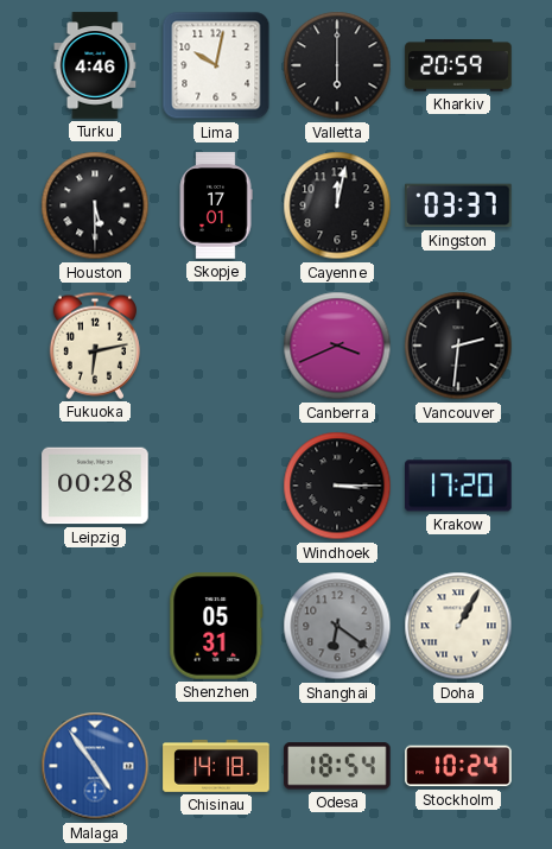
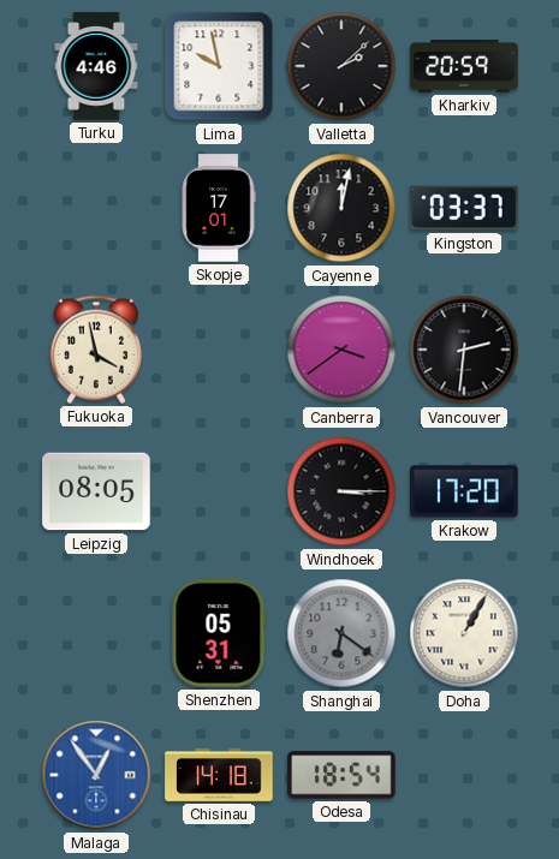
Lima: 10:02 -> 9:58
Valletta: 6:00 -> 2:08
Houston: 5:30 -> none
Fukuoka: 6:13 -> 3:58
Canberra: 3:41 -> 3:39
Leipzig: 00:28 -> 08:05
Malaga: 4:54 -> 12:54
Stockholm: 10:24 -> none
